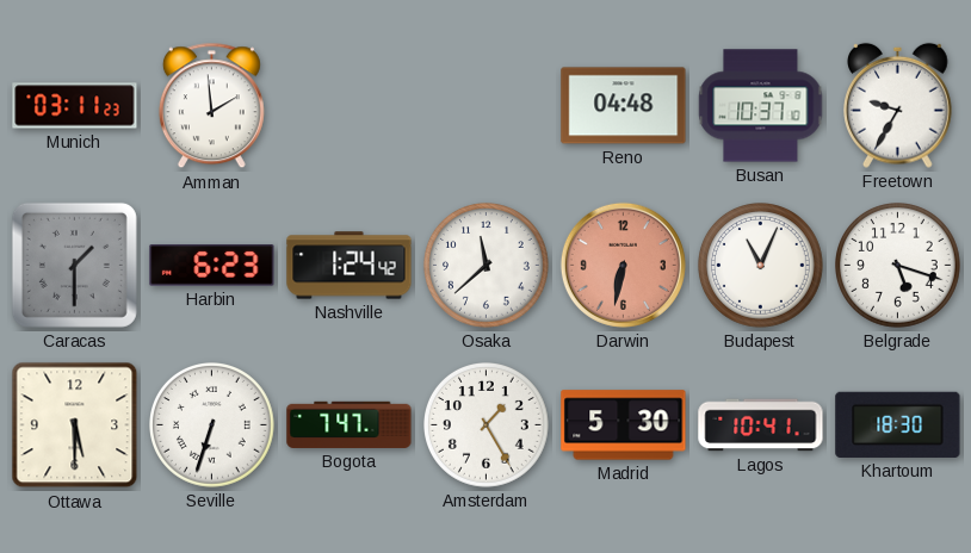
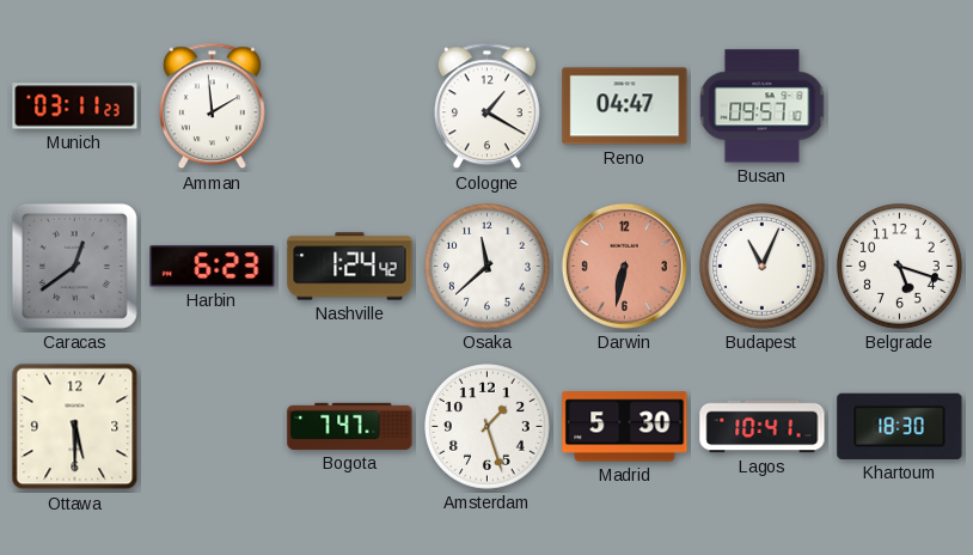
Cologne: none -> 1:20
Reno: 04:48 -> 04:47
Busan: 10:37 -> 09:57
Freetown: 9:35 -> none
Caracas: 1:30 -> 12:39
Seville: 6:33 -> none
Amsterdam: 1:25 -> 1:27
